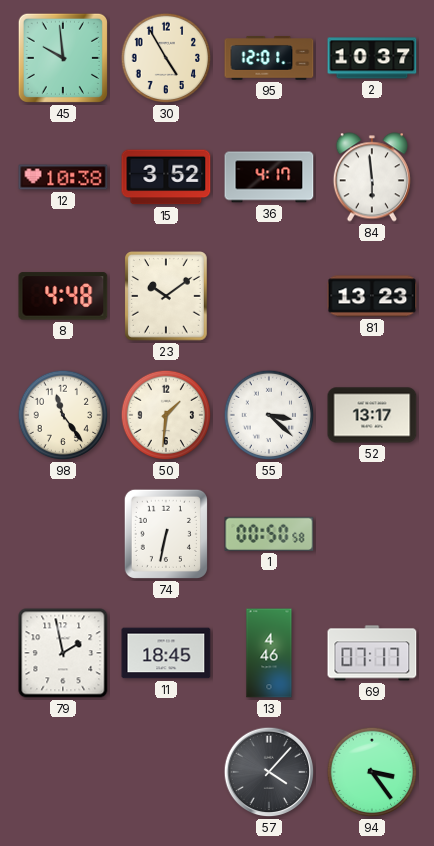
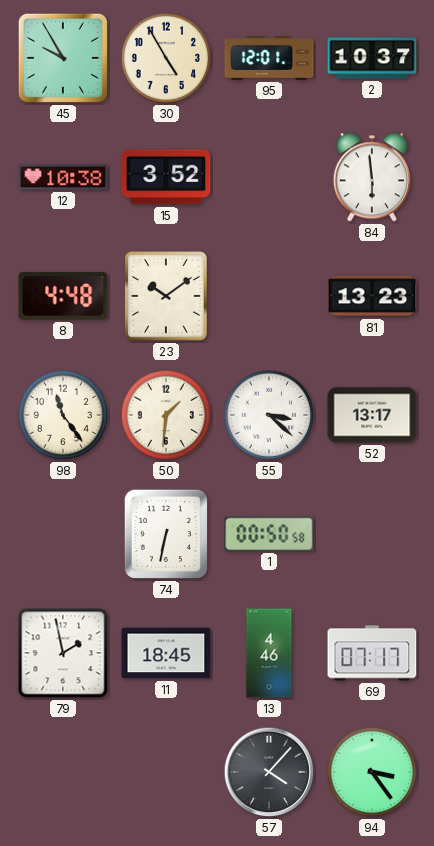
45: 9:59 -> 9:55
36: 4:17 -> none
